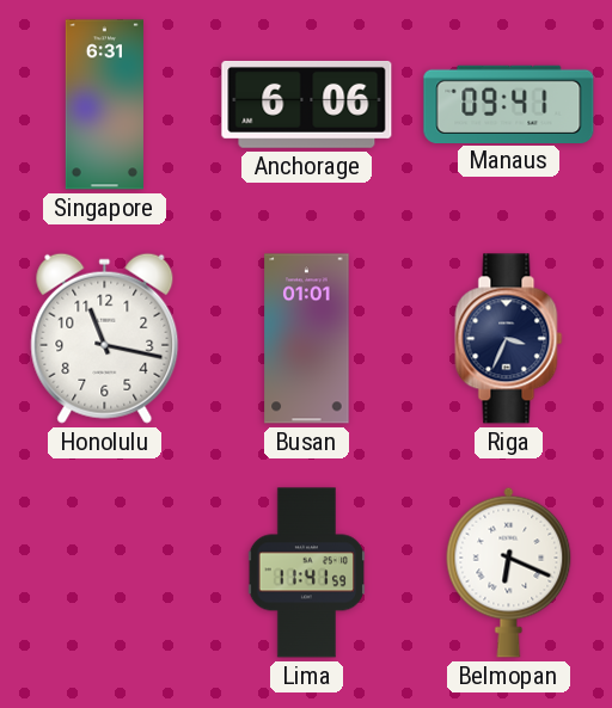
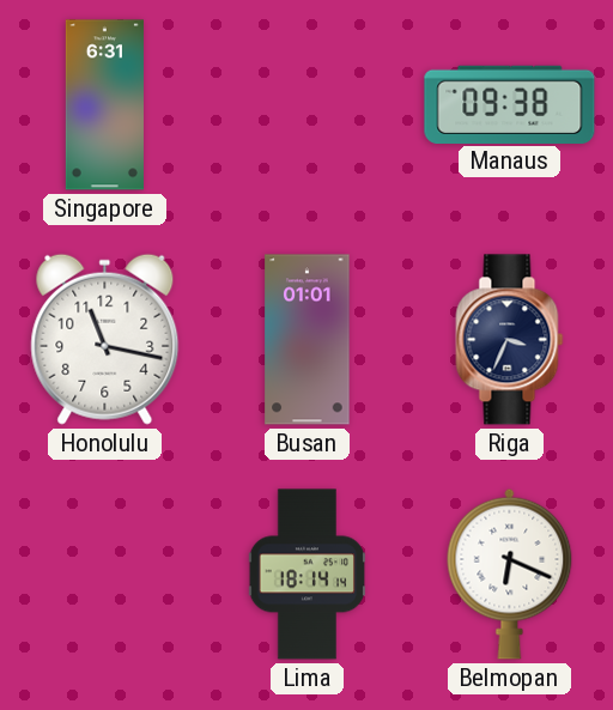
Anchorage: 6:06 -> none
Manaus: 09:41 -> 09:38
Lima: 11:41 -> 18:14
